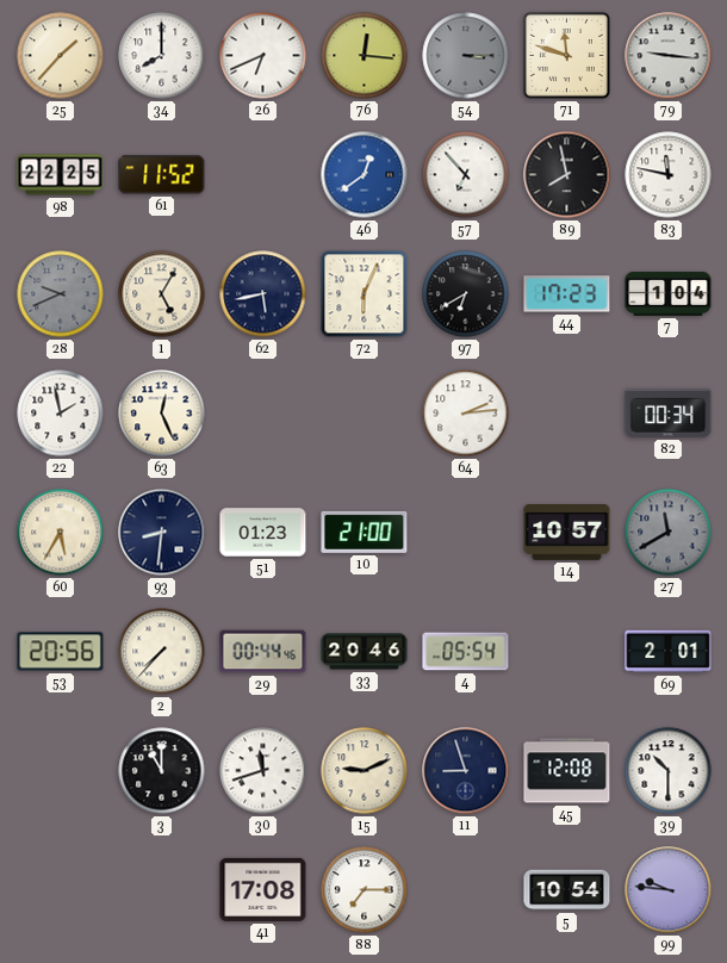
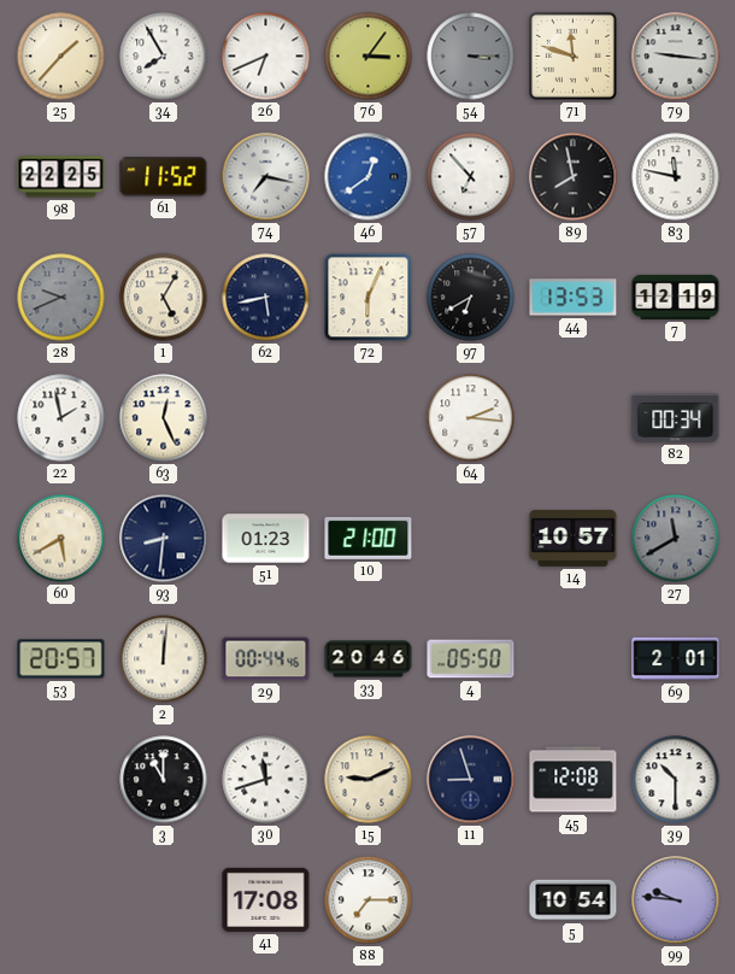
34: 8:00 -> 7:55
76: 12:16 -> 3:06
74: none -> 7:17
44: 17:23 -> 13:53
7: 1:04 -> 12:19
64: 2:14 -> 2:16
60: 5:35 -> 5:40
53: 20:56 -> 20:57
2: 7:37 -> 12:01
4: 05:54 -> 05:50
